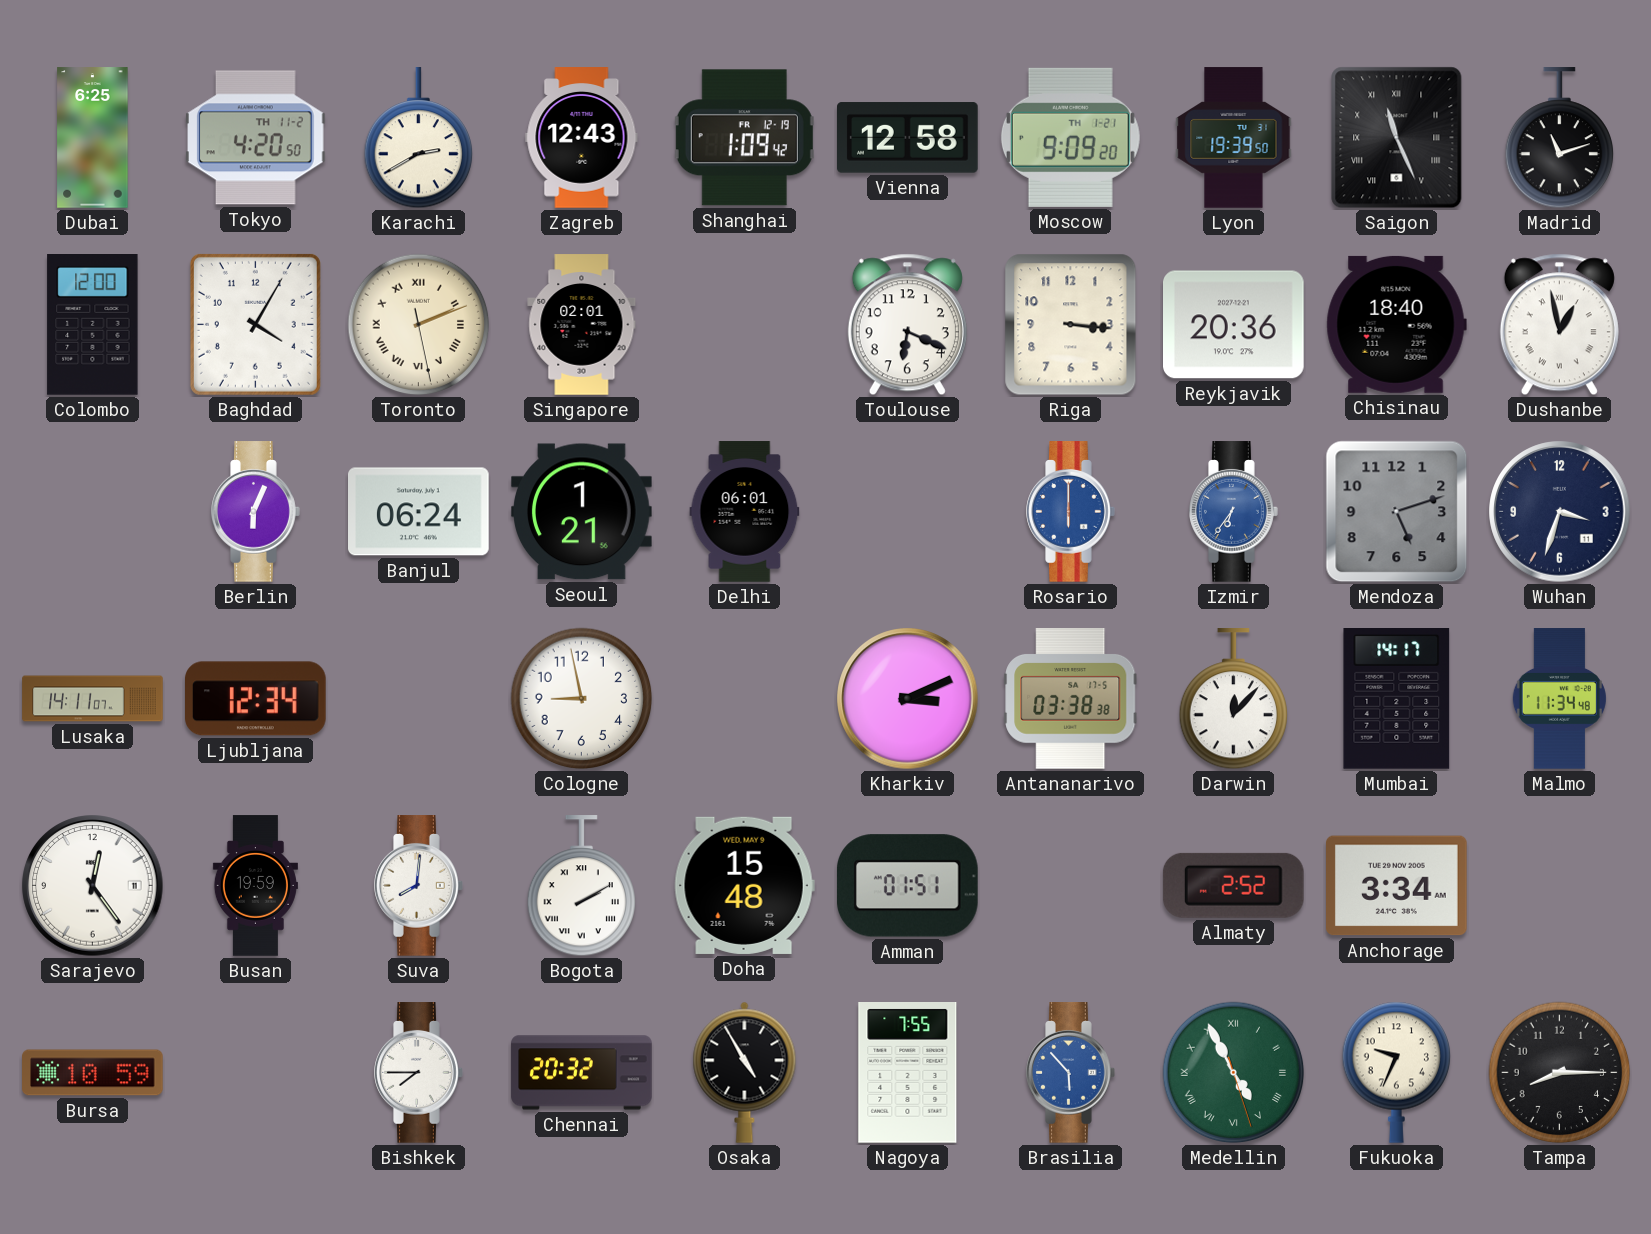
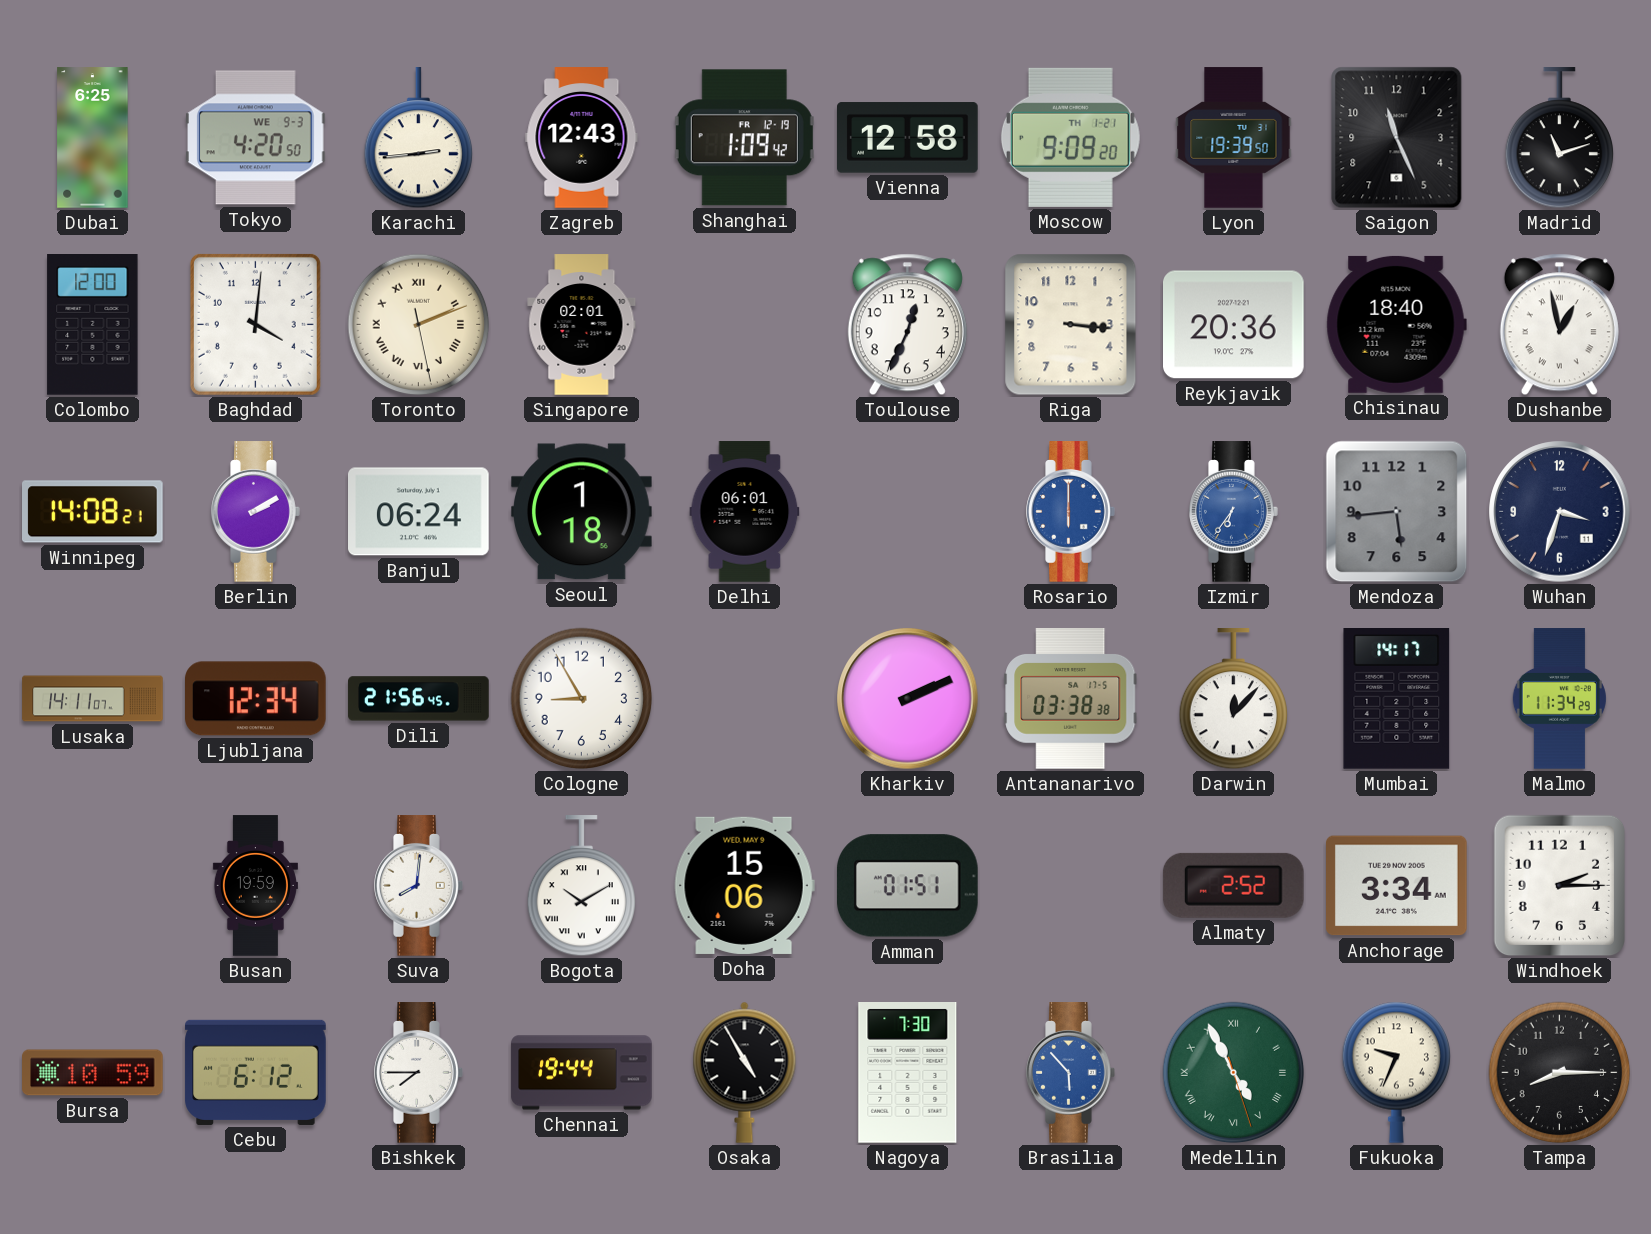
Tokyo date: TH 11-2 -> WE 9-3
Karachi: 2:40 -> 2:44
Saigon numerals: Roman -> Arabic
Baghdad: 4:05 -> 4:01
Toulouse: 6:19 -> 12:34
Winnipeg: none -> 14:08
Berlin: 6:04 -> 2:10
Seoul: 1:21 -> 1:18
Mendoza: 5:12 -> 5:44
Dili: none -> 21:56
Cologne: 8:58 -> 8:55
Kharkiv: 3:11 -> 2:11
Malmo: 11:34:48 -> 11:34:29
Sarajevo: 12:24 -> none
Bogota: 2:10 -> 10:10
Doha: 15:48 -> 15:06
Windhoek: none -> 2:15
Cebu: none -> 6:12
Chennai: 20:32 -> 19:44
Nagoya: 7:55 -> 7:30
